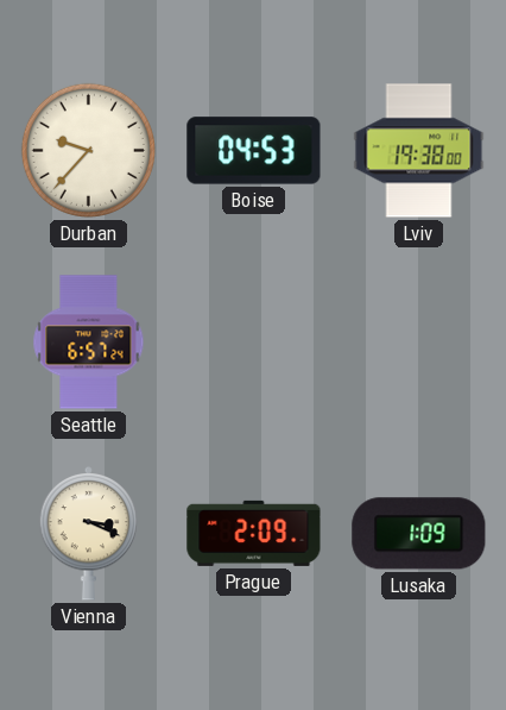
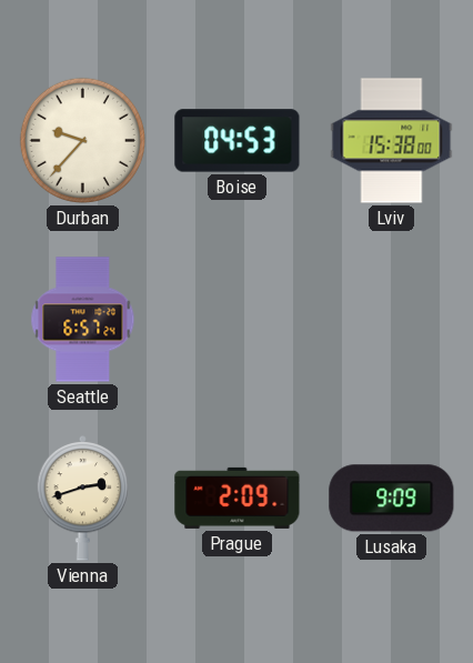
Lviv: 19:38 -> 15:38
Vienna: 3:19 -> 2:42
Lusaka: 1:09 -> 9:09
